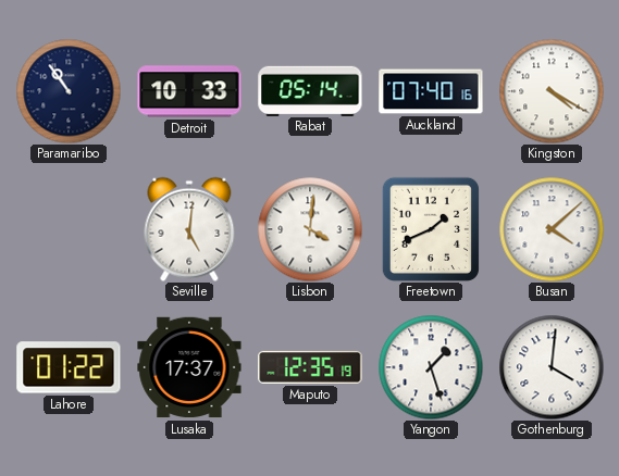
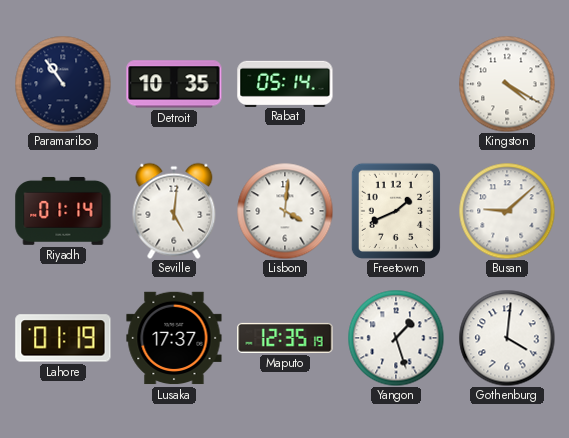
Detroit: 10:33 -> 10:35
Auckland: 07:40 -> none
Riyadh: none -> 01:14
Busan: 4:08 -> 9:08
Lahore: 01:22 -> 01:19
